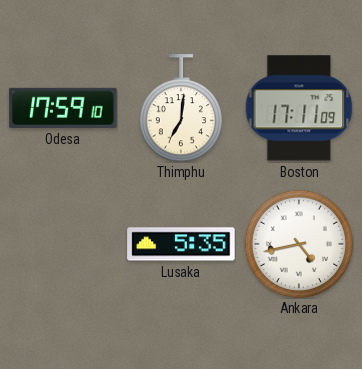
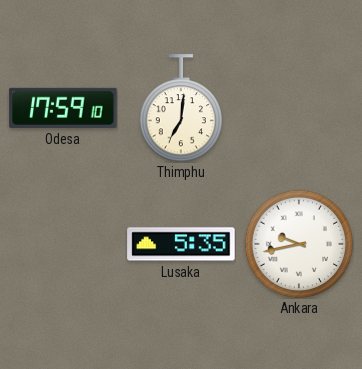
Boston: 17:11 -> none
Ankara: 4:43 -> 9:43
